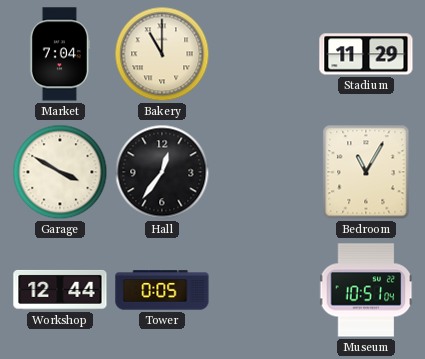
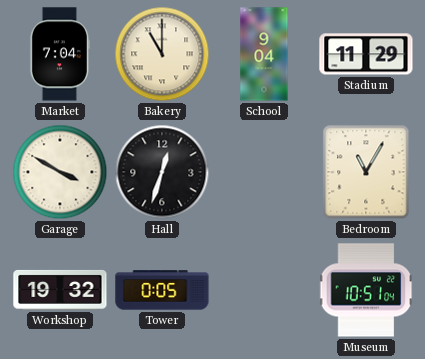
School: none -> 9:04
Hall: 12:36 -> 12:33
Workshop: 12:44 -> 19:32
